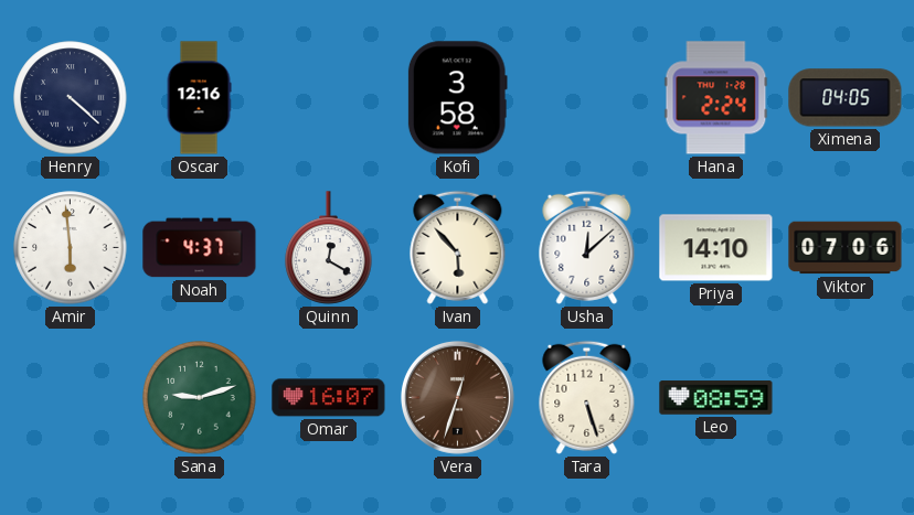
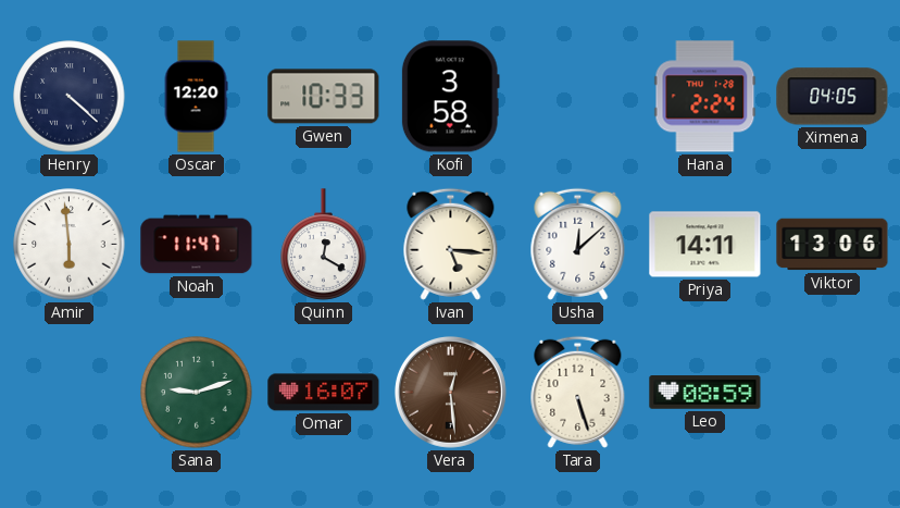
Oscar: 12:16 -> 12:20
Gwen: none -> 10:33
Noah: 4:37 -> 11:47
Ivan: 5:53 -> 5:16
Priya: 14:10 -> 14:11
Viktor: 07:06 -> 13:06
Vera: 12:33 -> 12:29
